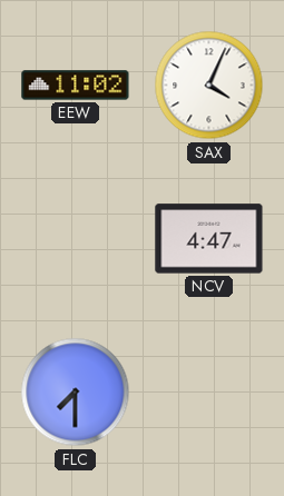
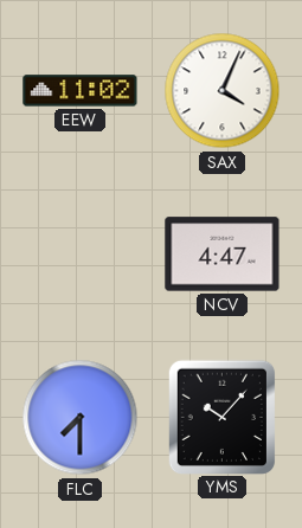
YMS: none -> 10:07
